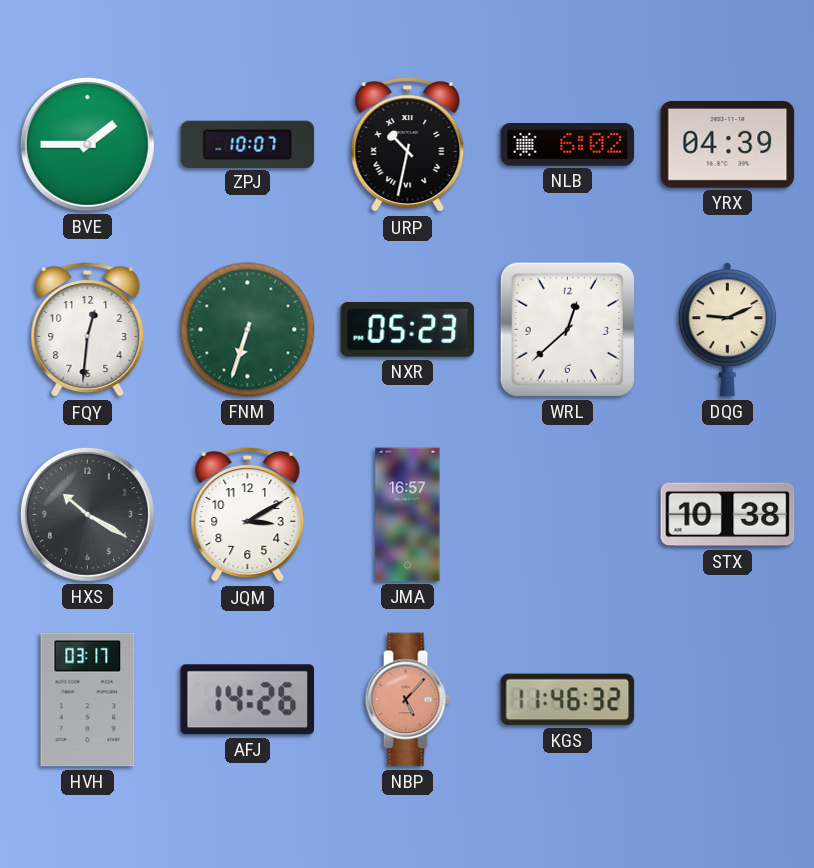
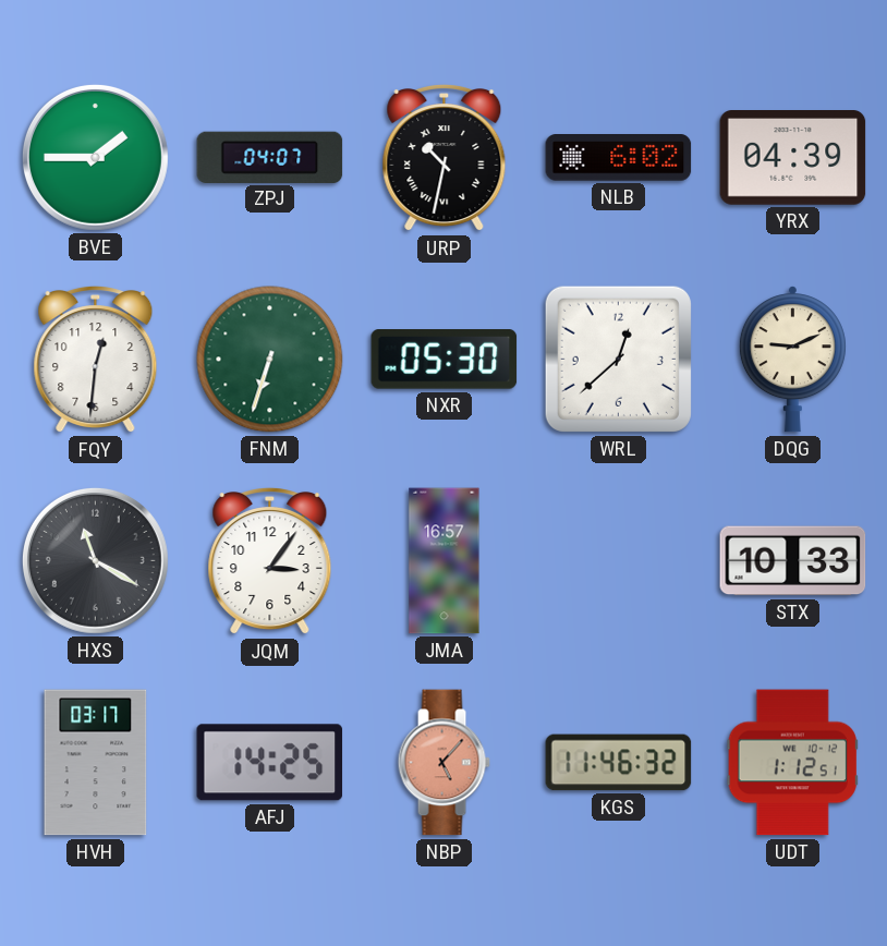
ZPJ: 10:07 -> 04:07
NXR: 05:23 -> 05:30
HXS: 10:20 -> 11:20
JQM: 3:10 -> 3:06
STX: 10:38 -> 10:33
AFJ: 14:26 -> 14:25
UDT: none -> 1:12
